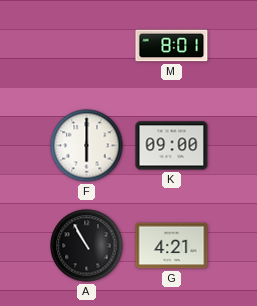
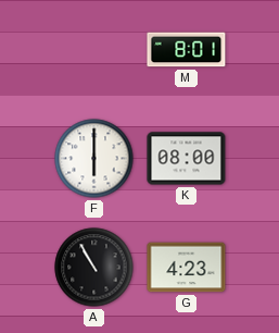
K: 09:00 -> 08:00
G: 4:21 -> 4:23
